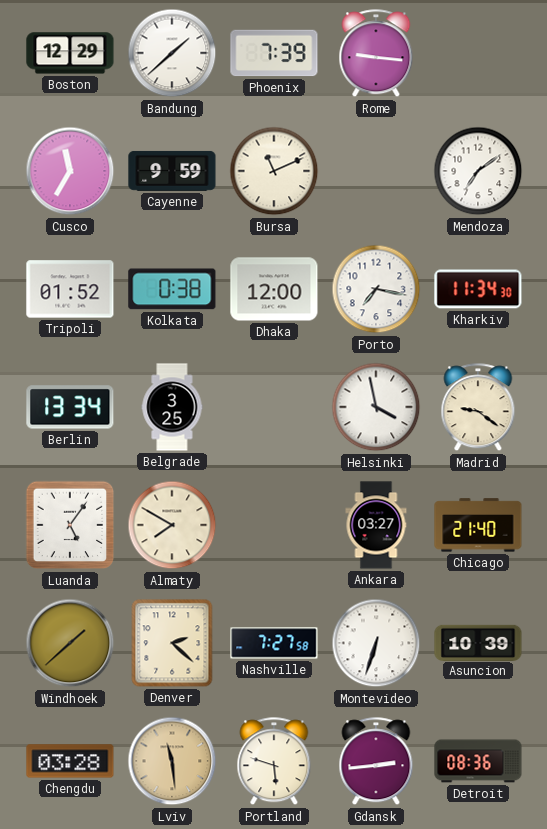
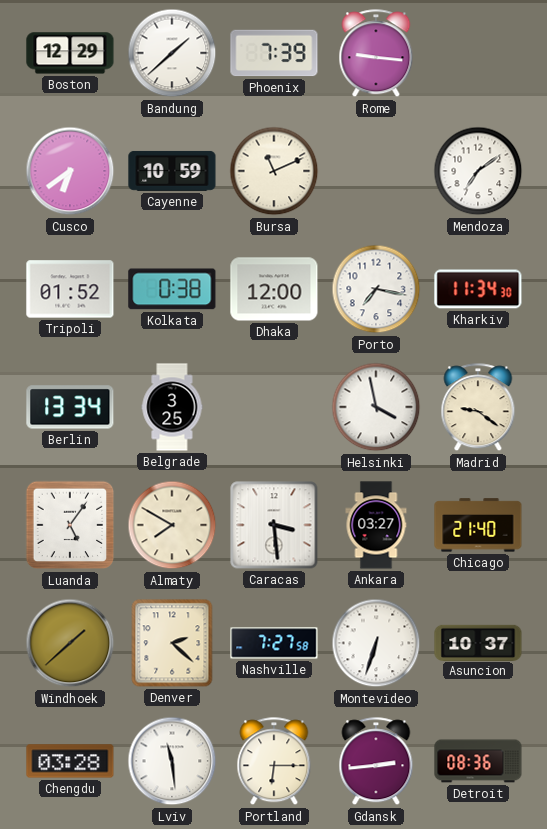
Cusco: 11:35 -> 6:39
Cayenne: 9:59 -> 10:59
Caracas: none -> 3:29
Asuncion: 10:39 -> 10:37
Lviv dial: champagne -> white
Portland: 5:48 -> 6:15
